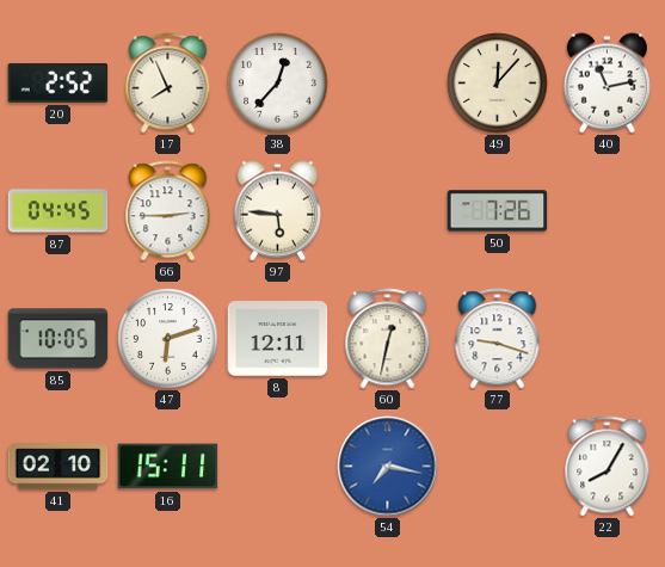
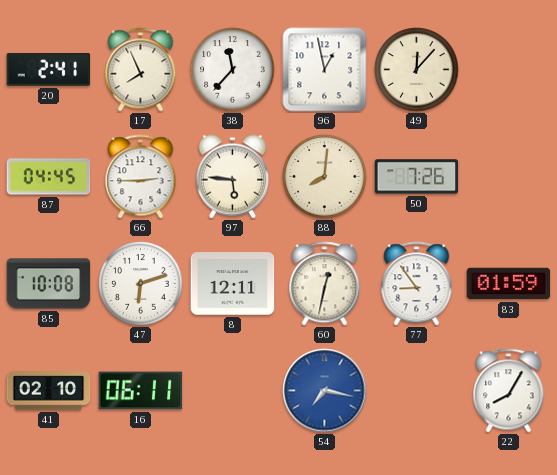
20: 2:52 -> 2:41
38: 12:37 -> 11:37
96: none -> 12:58
40: 11:13 -> none
88: none -> 8:01
85: 10:05 -> 10:08
77: 9:18 -> 8:54
83: none -> 01:59
16: 15:11 -> 06:11
